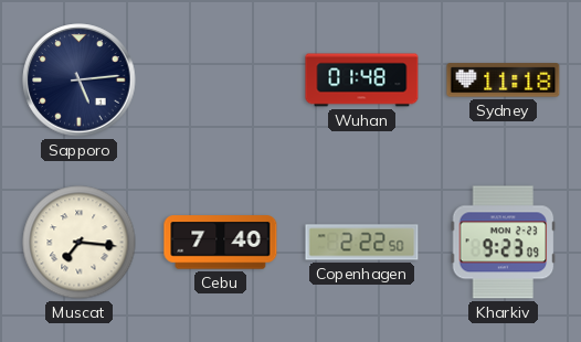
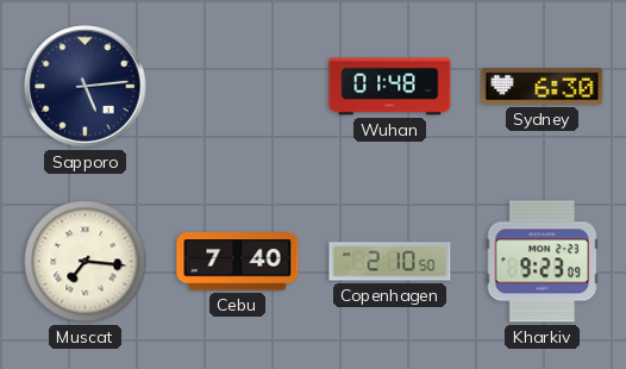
Sydney: 11:18 -> 6:30
Copenhagen: 2:22 -> 2:10
